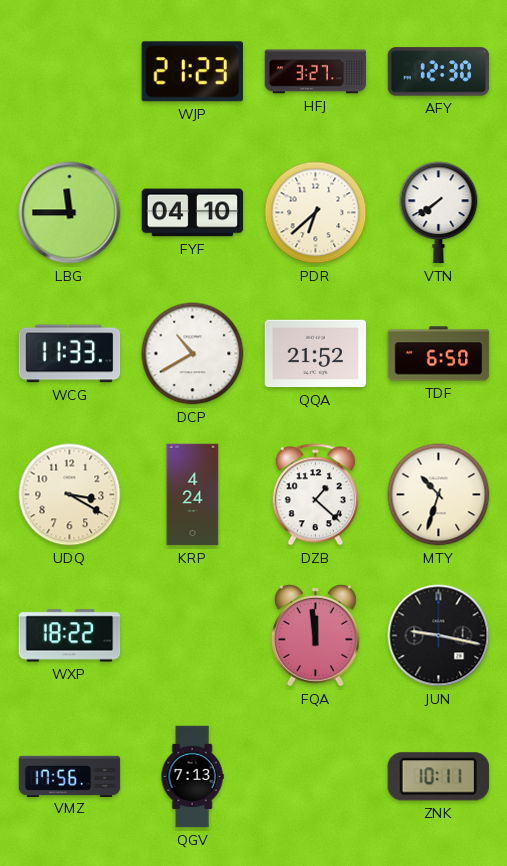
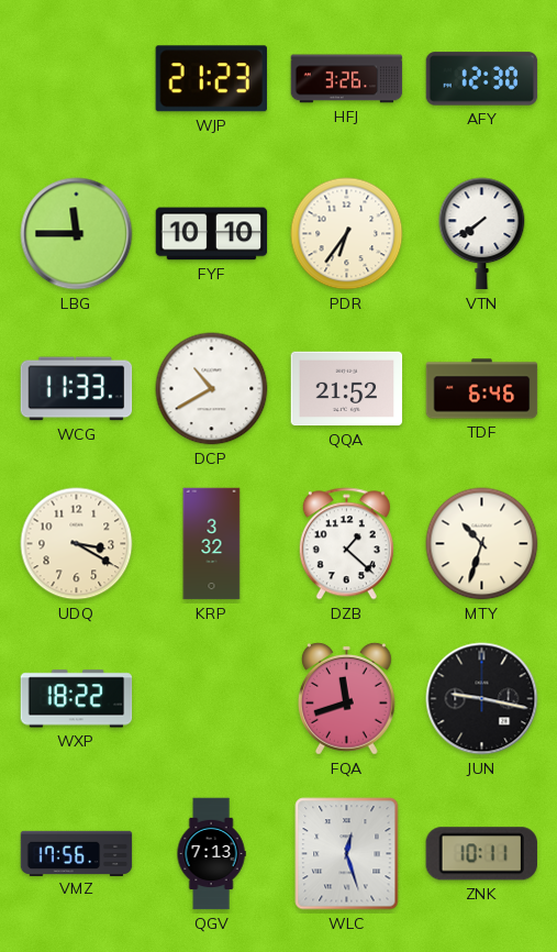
HFJ: 3:27 -> 3:26
FYF: 04:10 -> 10:10
PDR: 6:38 -> 6:36
TDF: 6:50 -> 6:46
KRP: 4:24 -> 3:32
FQA: 11:59 -> 11:42
WLC: none -> 12:27
